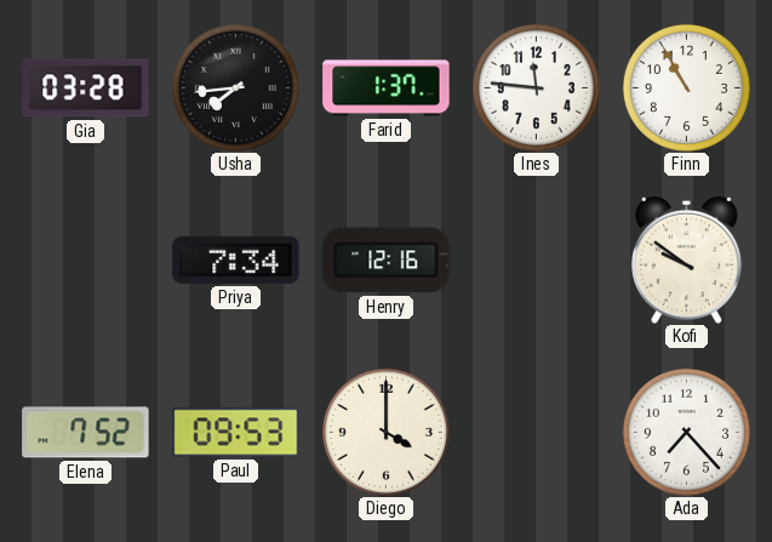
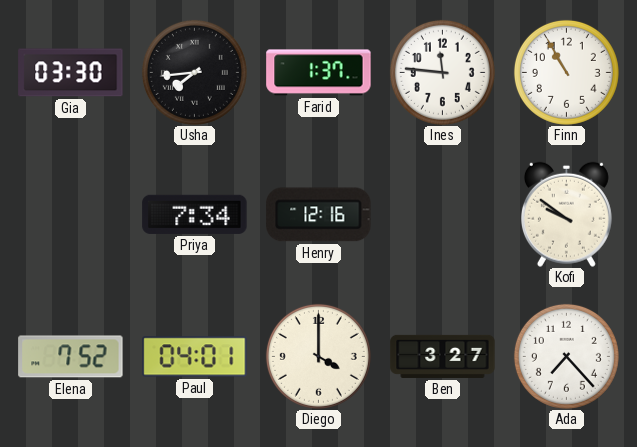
Gia: 03:28 -> 03:30
Paul: 09:53 -> 04:01
Ben: none -> 3:27
